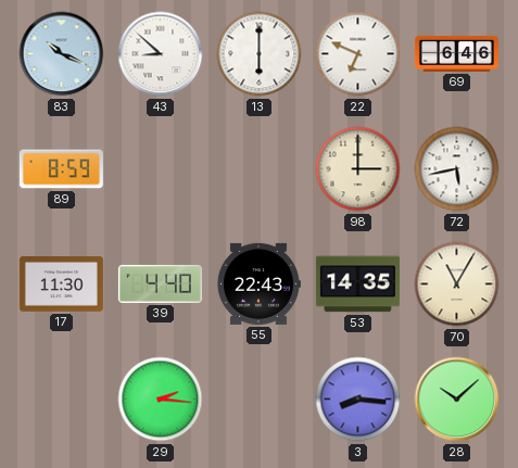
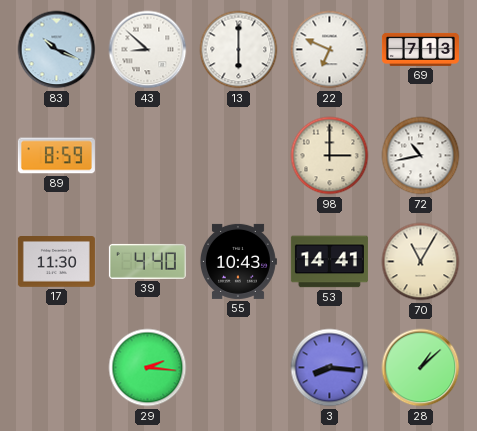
69: 6:46 -> 7:13
72: 5:43 -> 10:43
55: 22:43 -> 10:43
53: 14:35 -> 14:41
28: 10:08 -> 1:08
